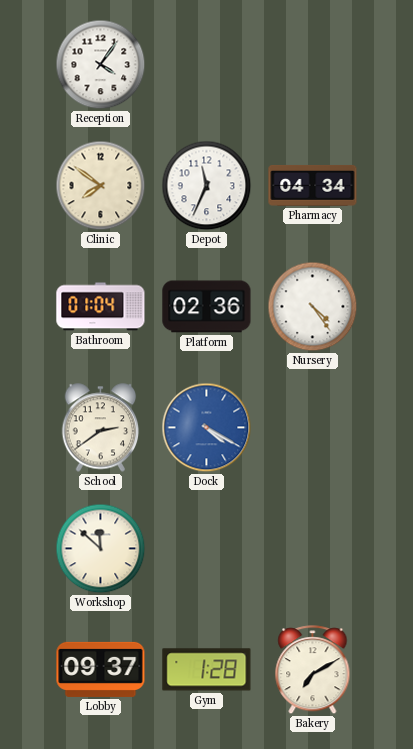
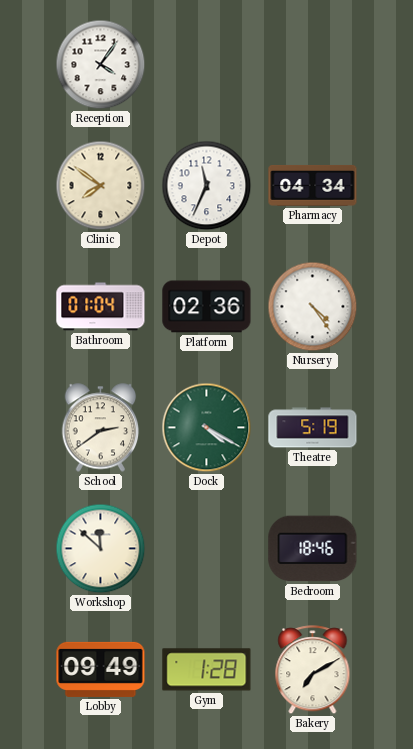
Dock dial: blue -> green
Theatre: none -> 5:19
Bedroom: none -> 18:46
Lobby: 09:37 -> 09:49
